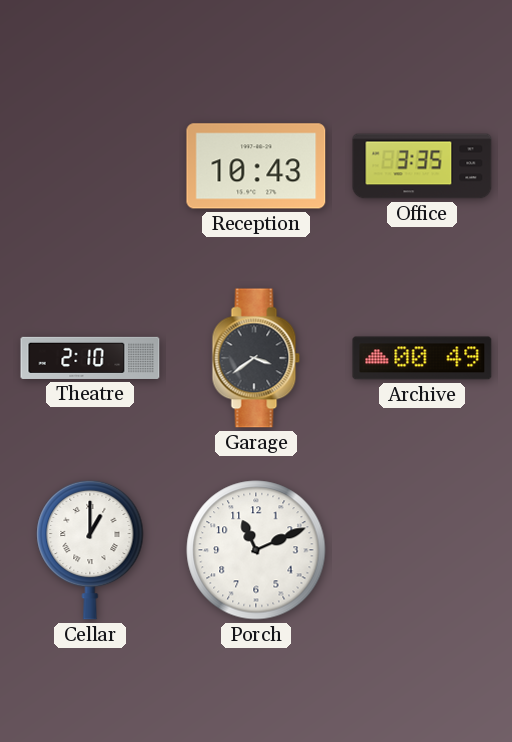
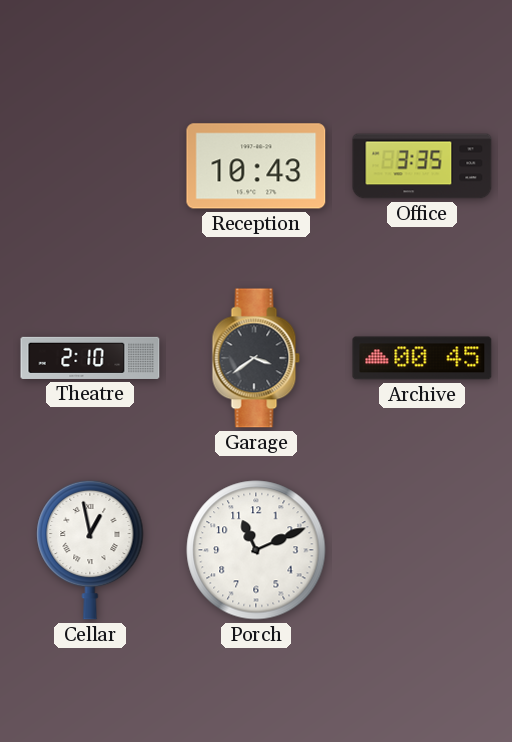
Archive: 00:49 -> 00:45
Cellar: 1:00 -> 12:58
